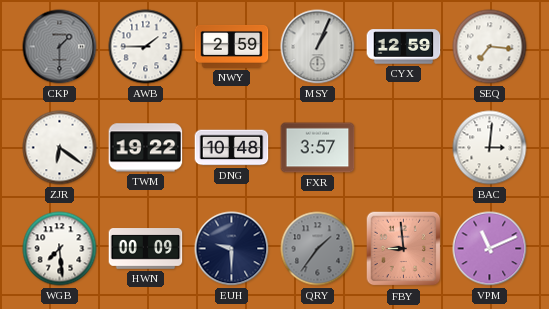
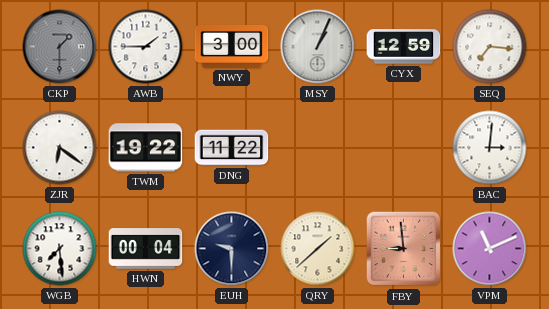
NWY: 2:59 -> 3:00
DNG: 10:48 -> 11:22
FXR: 3:57 -> none
HWN: 00:09 -> 00:04
QRY: 1:36 -> 1:38
QRY dial: grey -> cream
